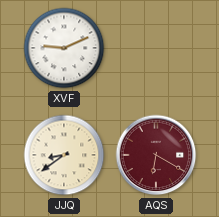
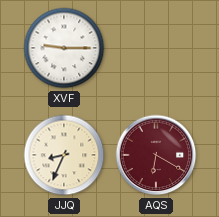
XVF: 9:11 -> 9:15
JJQ: 8:39 -> 8:34
